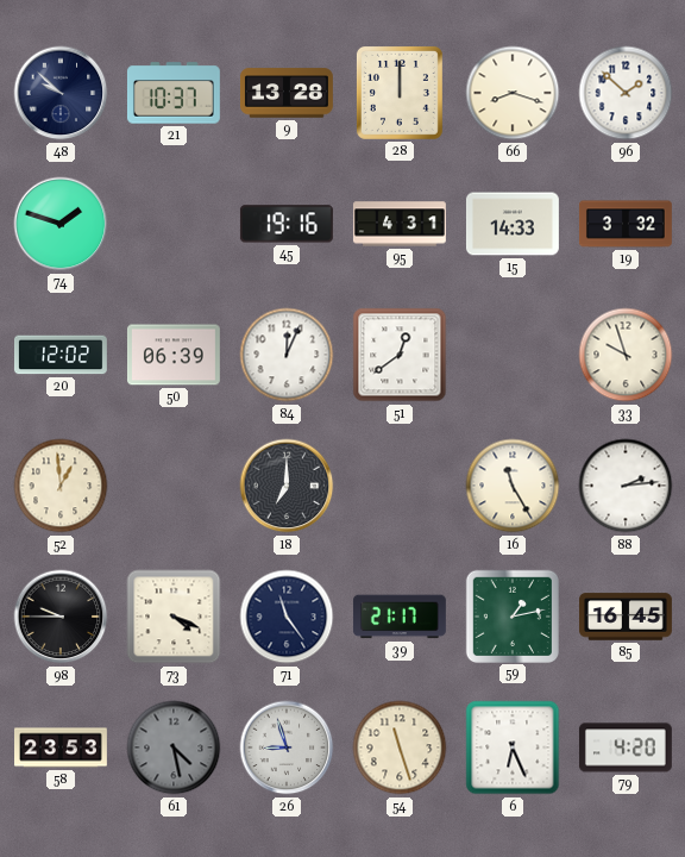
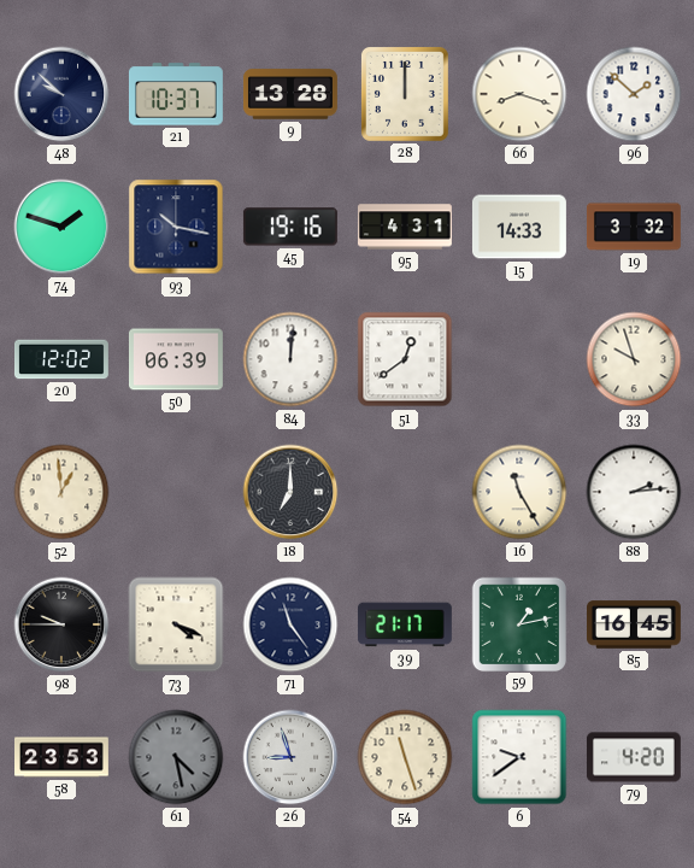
93: none -> 10:17
84: 12:04 -> 12:01
6: 6:26 -> 9:39
